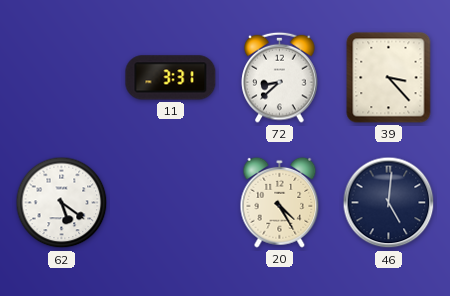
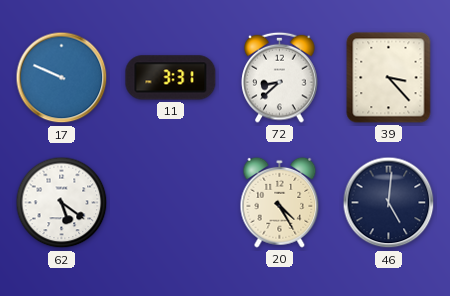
17: none -> 9:49
